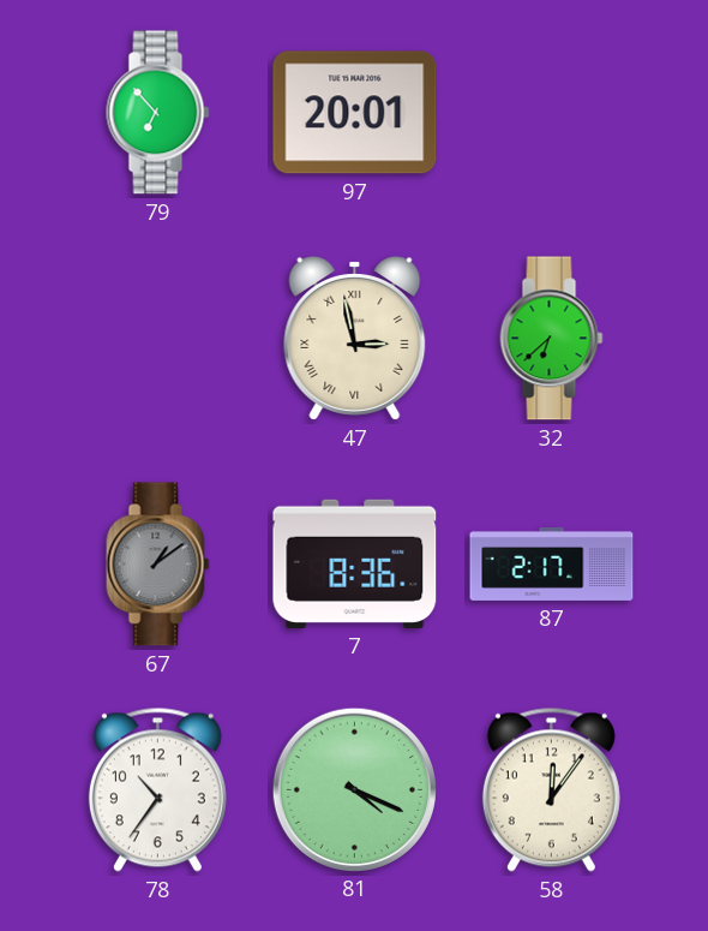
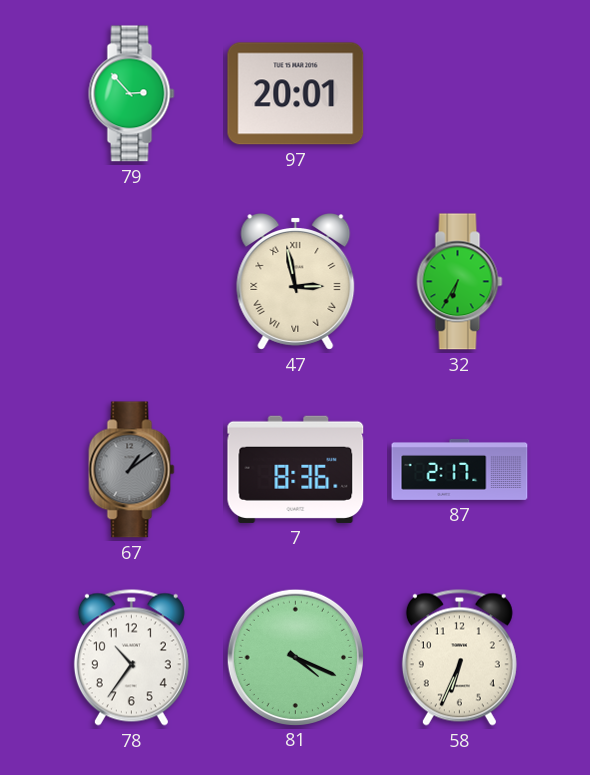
79: 6:53 -> 2:53
32: 6:38 -> 6:35
58: 12:06 -> 6:34
